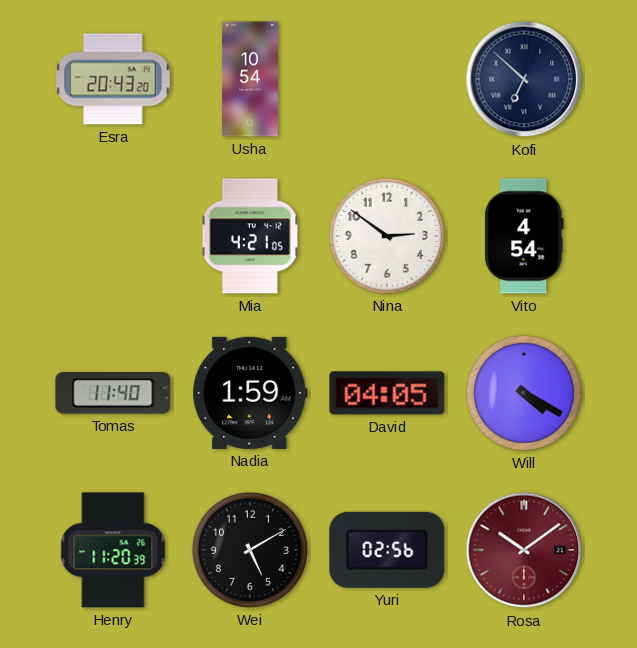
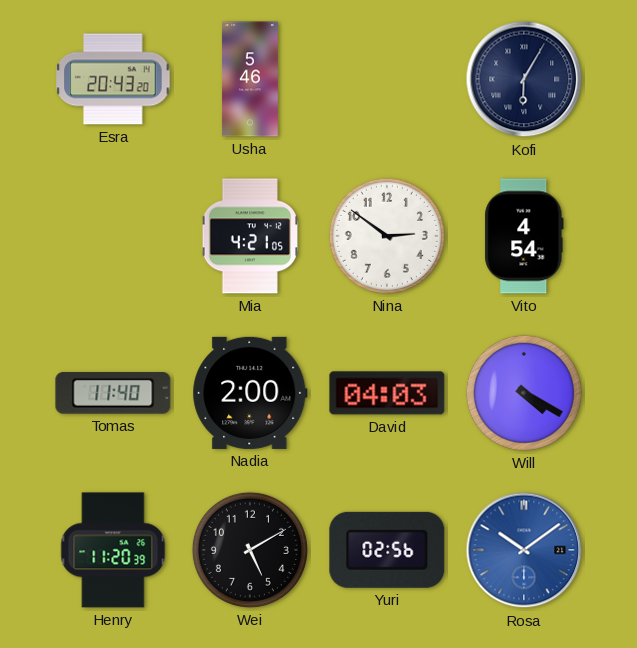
Usha: 10:54 -> 5:46
Kofi: 6:52 -> 6:05
Nadia: 1:59 -> 2:00
David: 04:05 -> 04:03
Rosa dial: burgundy -> blue
